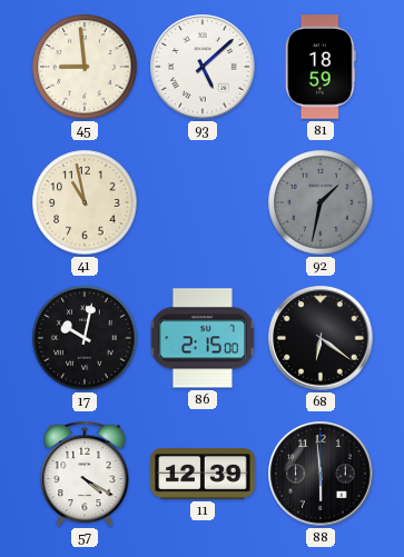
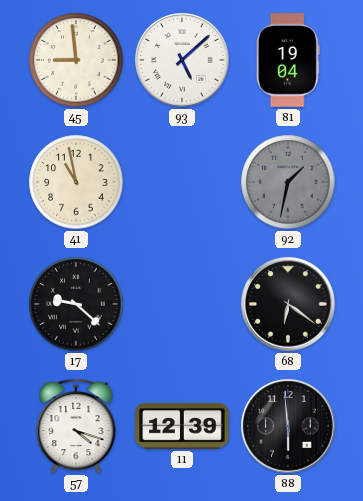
81: 18:59 -> 19:04
17: 10:02 -> 9:22
86: 2:15 -> none
57: 4:20 -> 4:18
